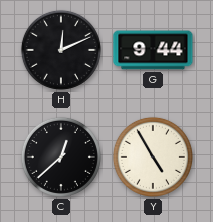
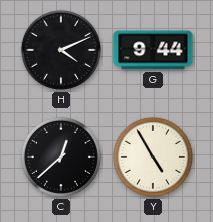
H: 12:11 -> 4:11
